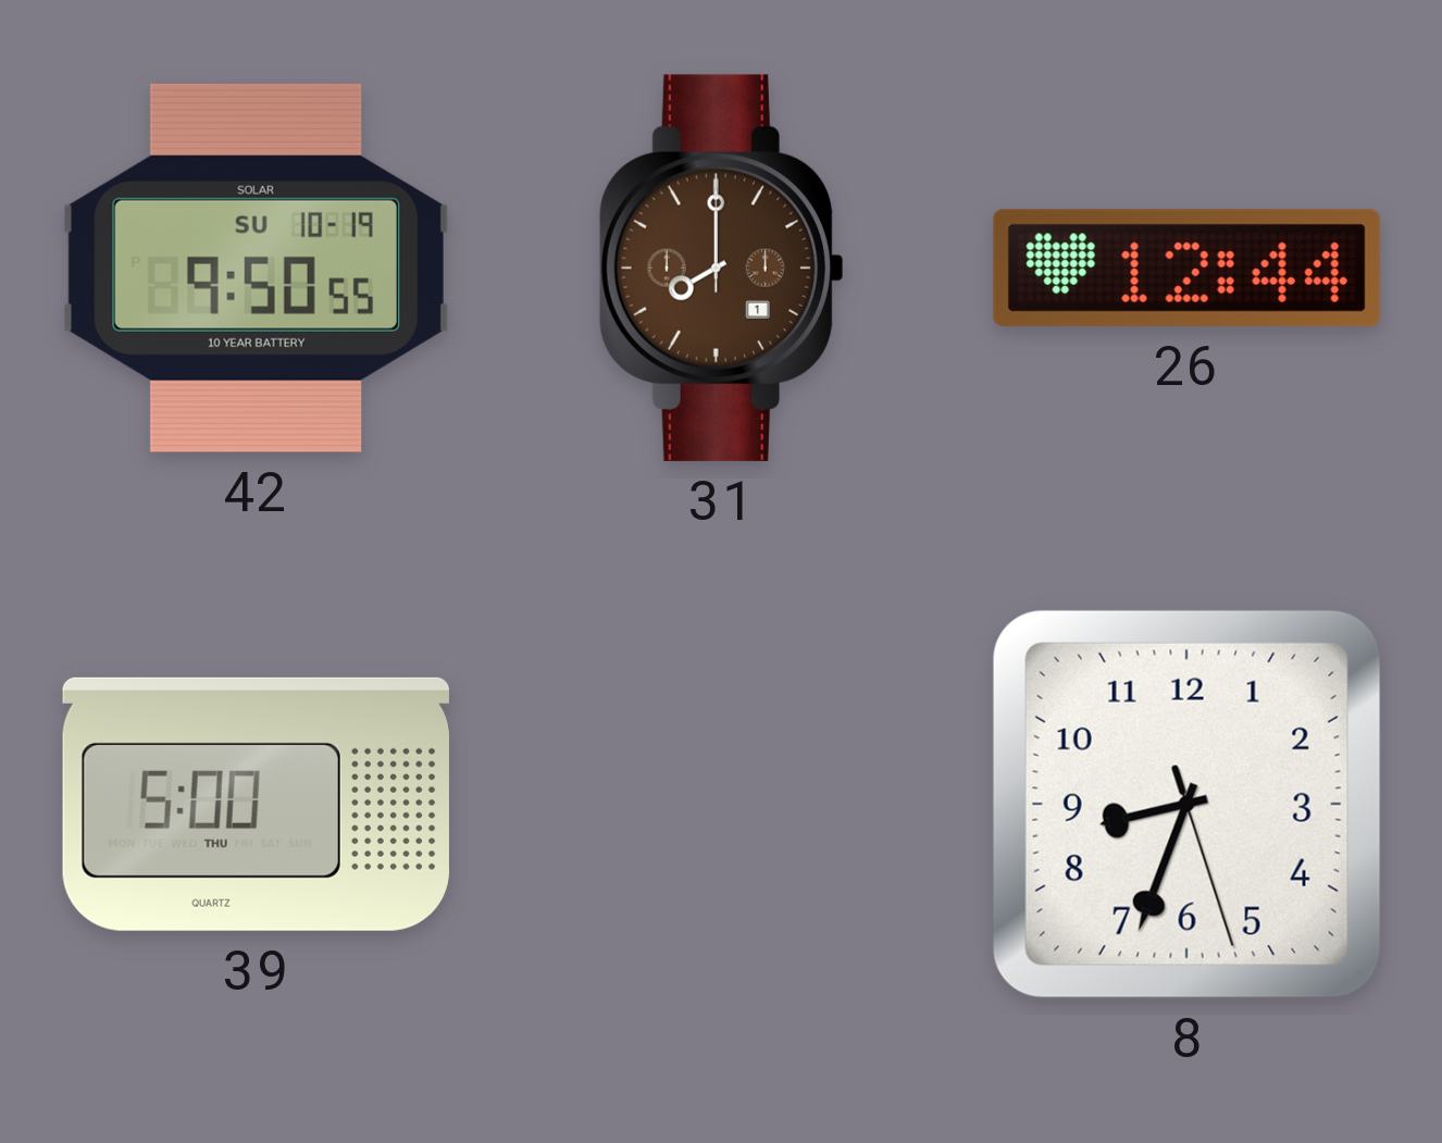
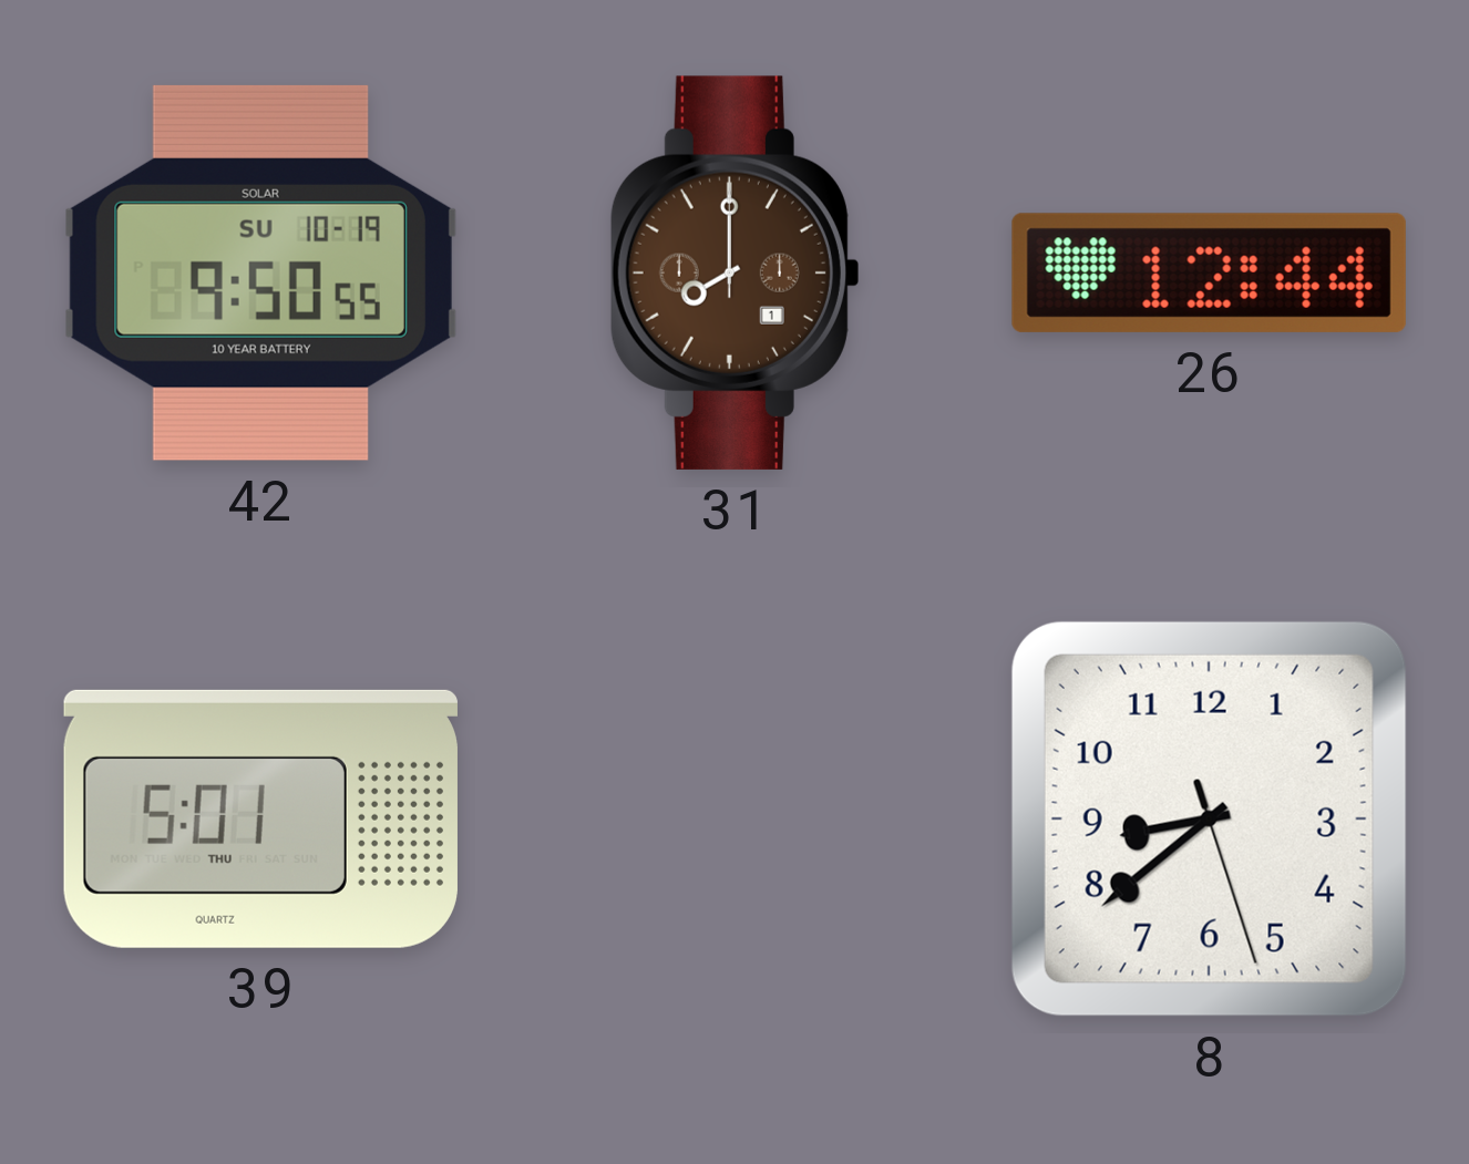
39: 5:00 -> 5:01
8: 8:33 -> 8:38
